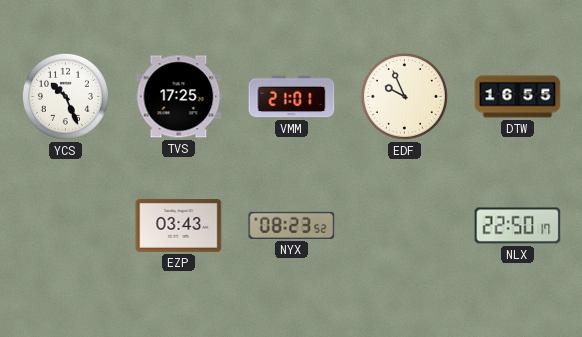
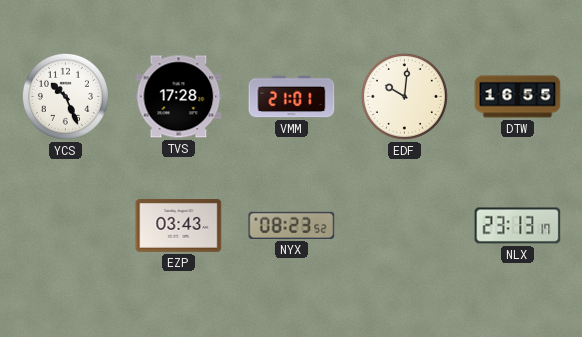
TVS: 17:25 -> 17:28
EDF: 9:56 -> 10:01
NLX: 22:50 -> 23:13
